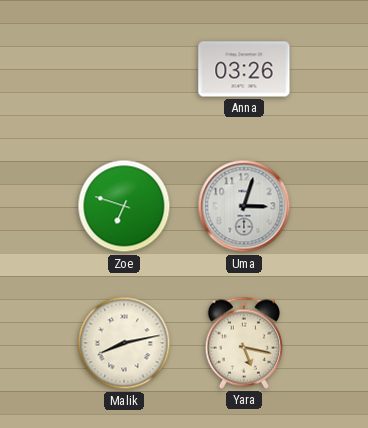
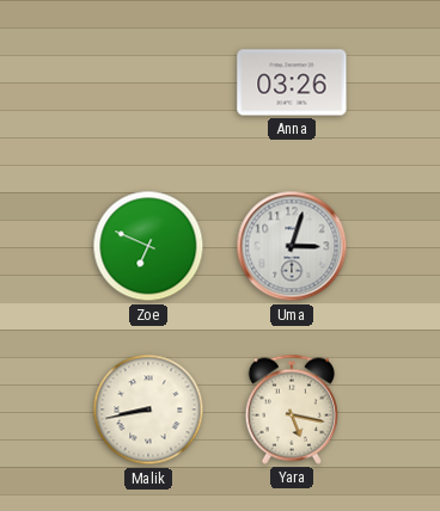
Zoe: 6:48 -> 6:49
Malik: 8:13 -> 8:43
